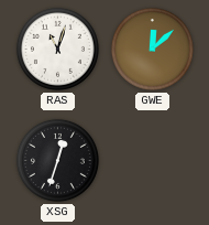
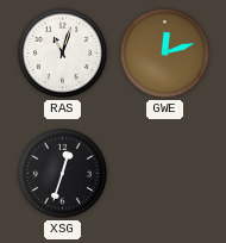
GWE: 12:08 -> 12:12
